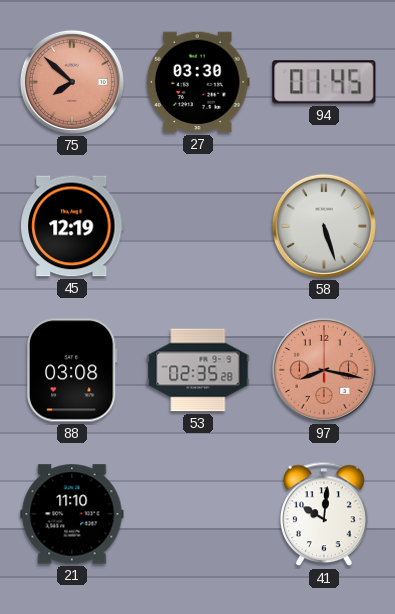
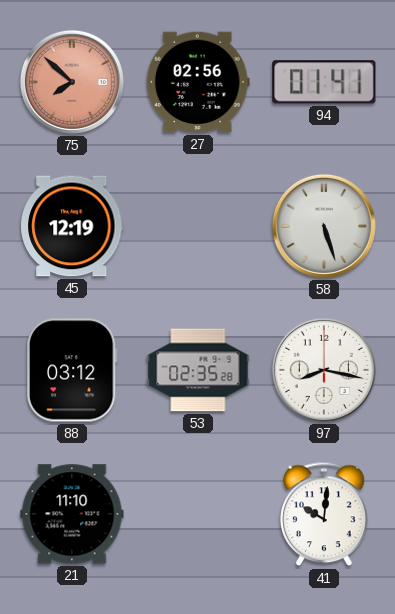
27: 03:30 -> 02:56
94: 01:45 -> 01:41
88: 03:08 -> 03:12
97 dial: salmon -> white
